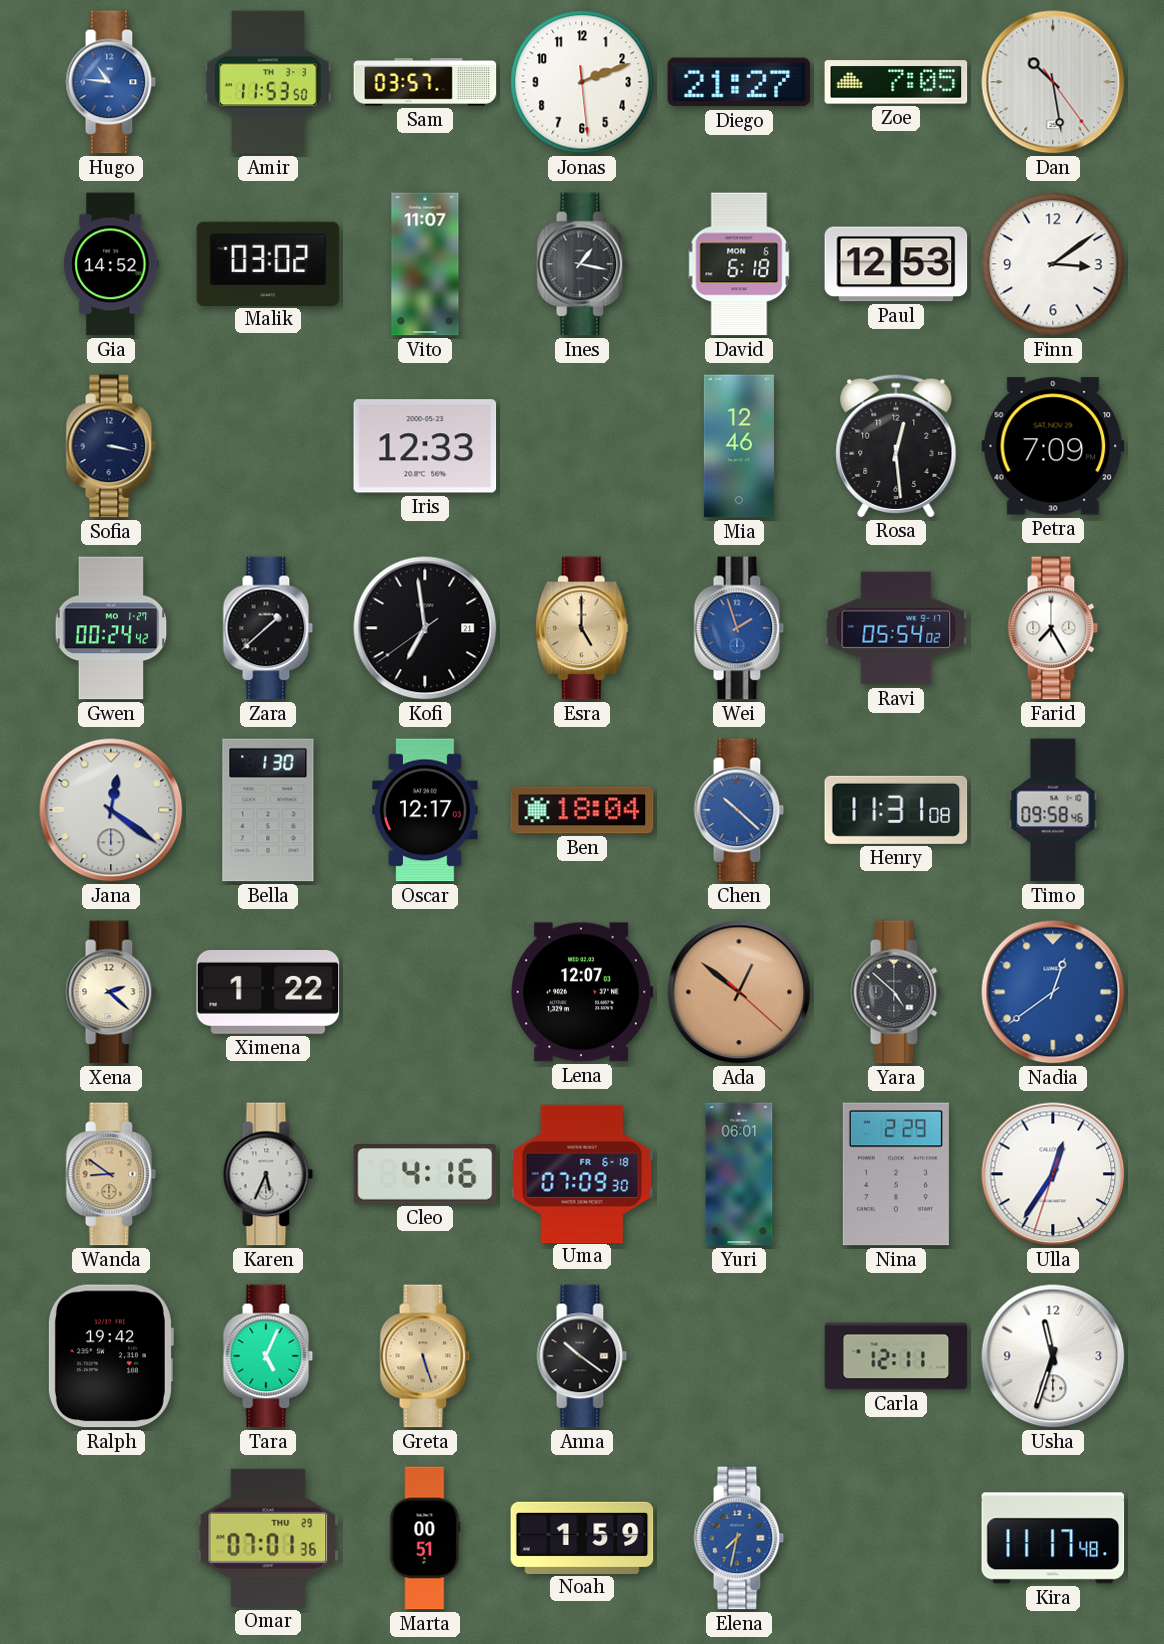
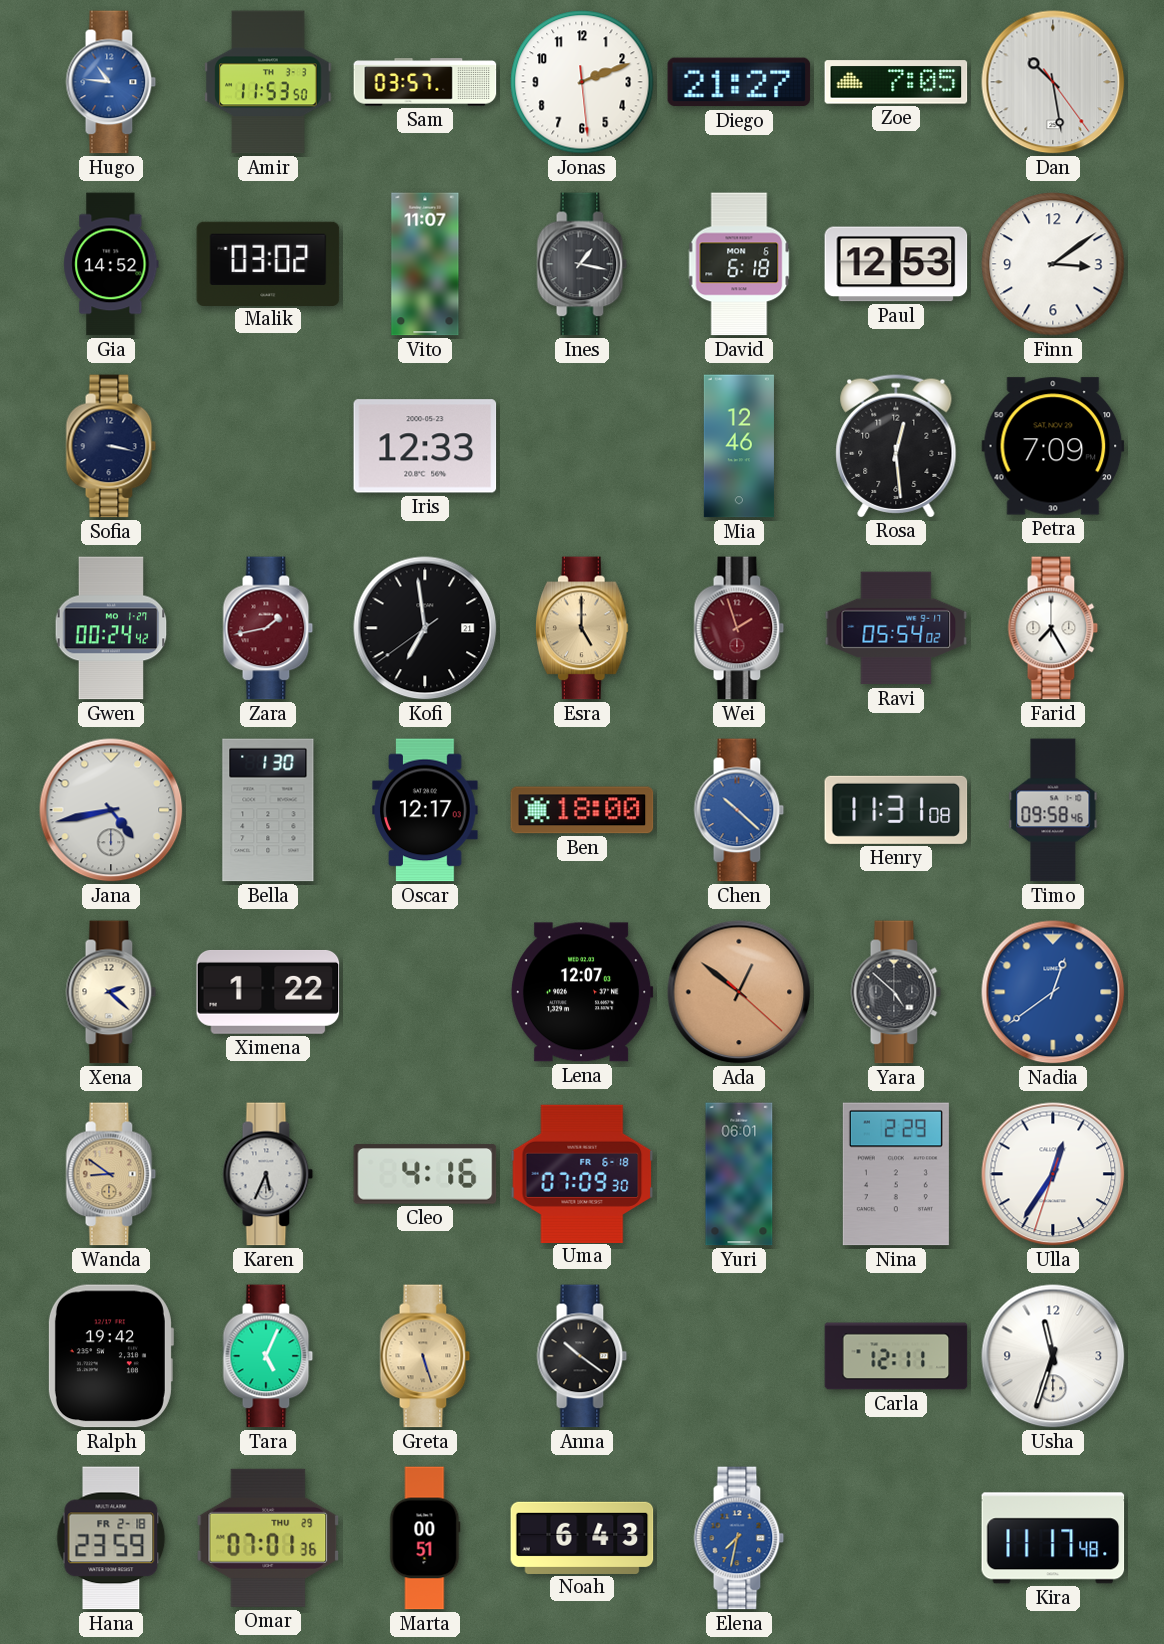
Zara: 1:38 -> 1:43
Zara dial: black -> burgundy
Wei dial: blue -> burgundy
Jana: 12:21 -> 4:43
Ben: 18:04 -> 18:00
Hana: none -> 23:59
Noah: 1:59 -> 6:43
